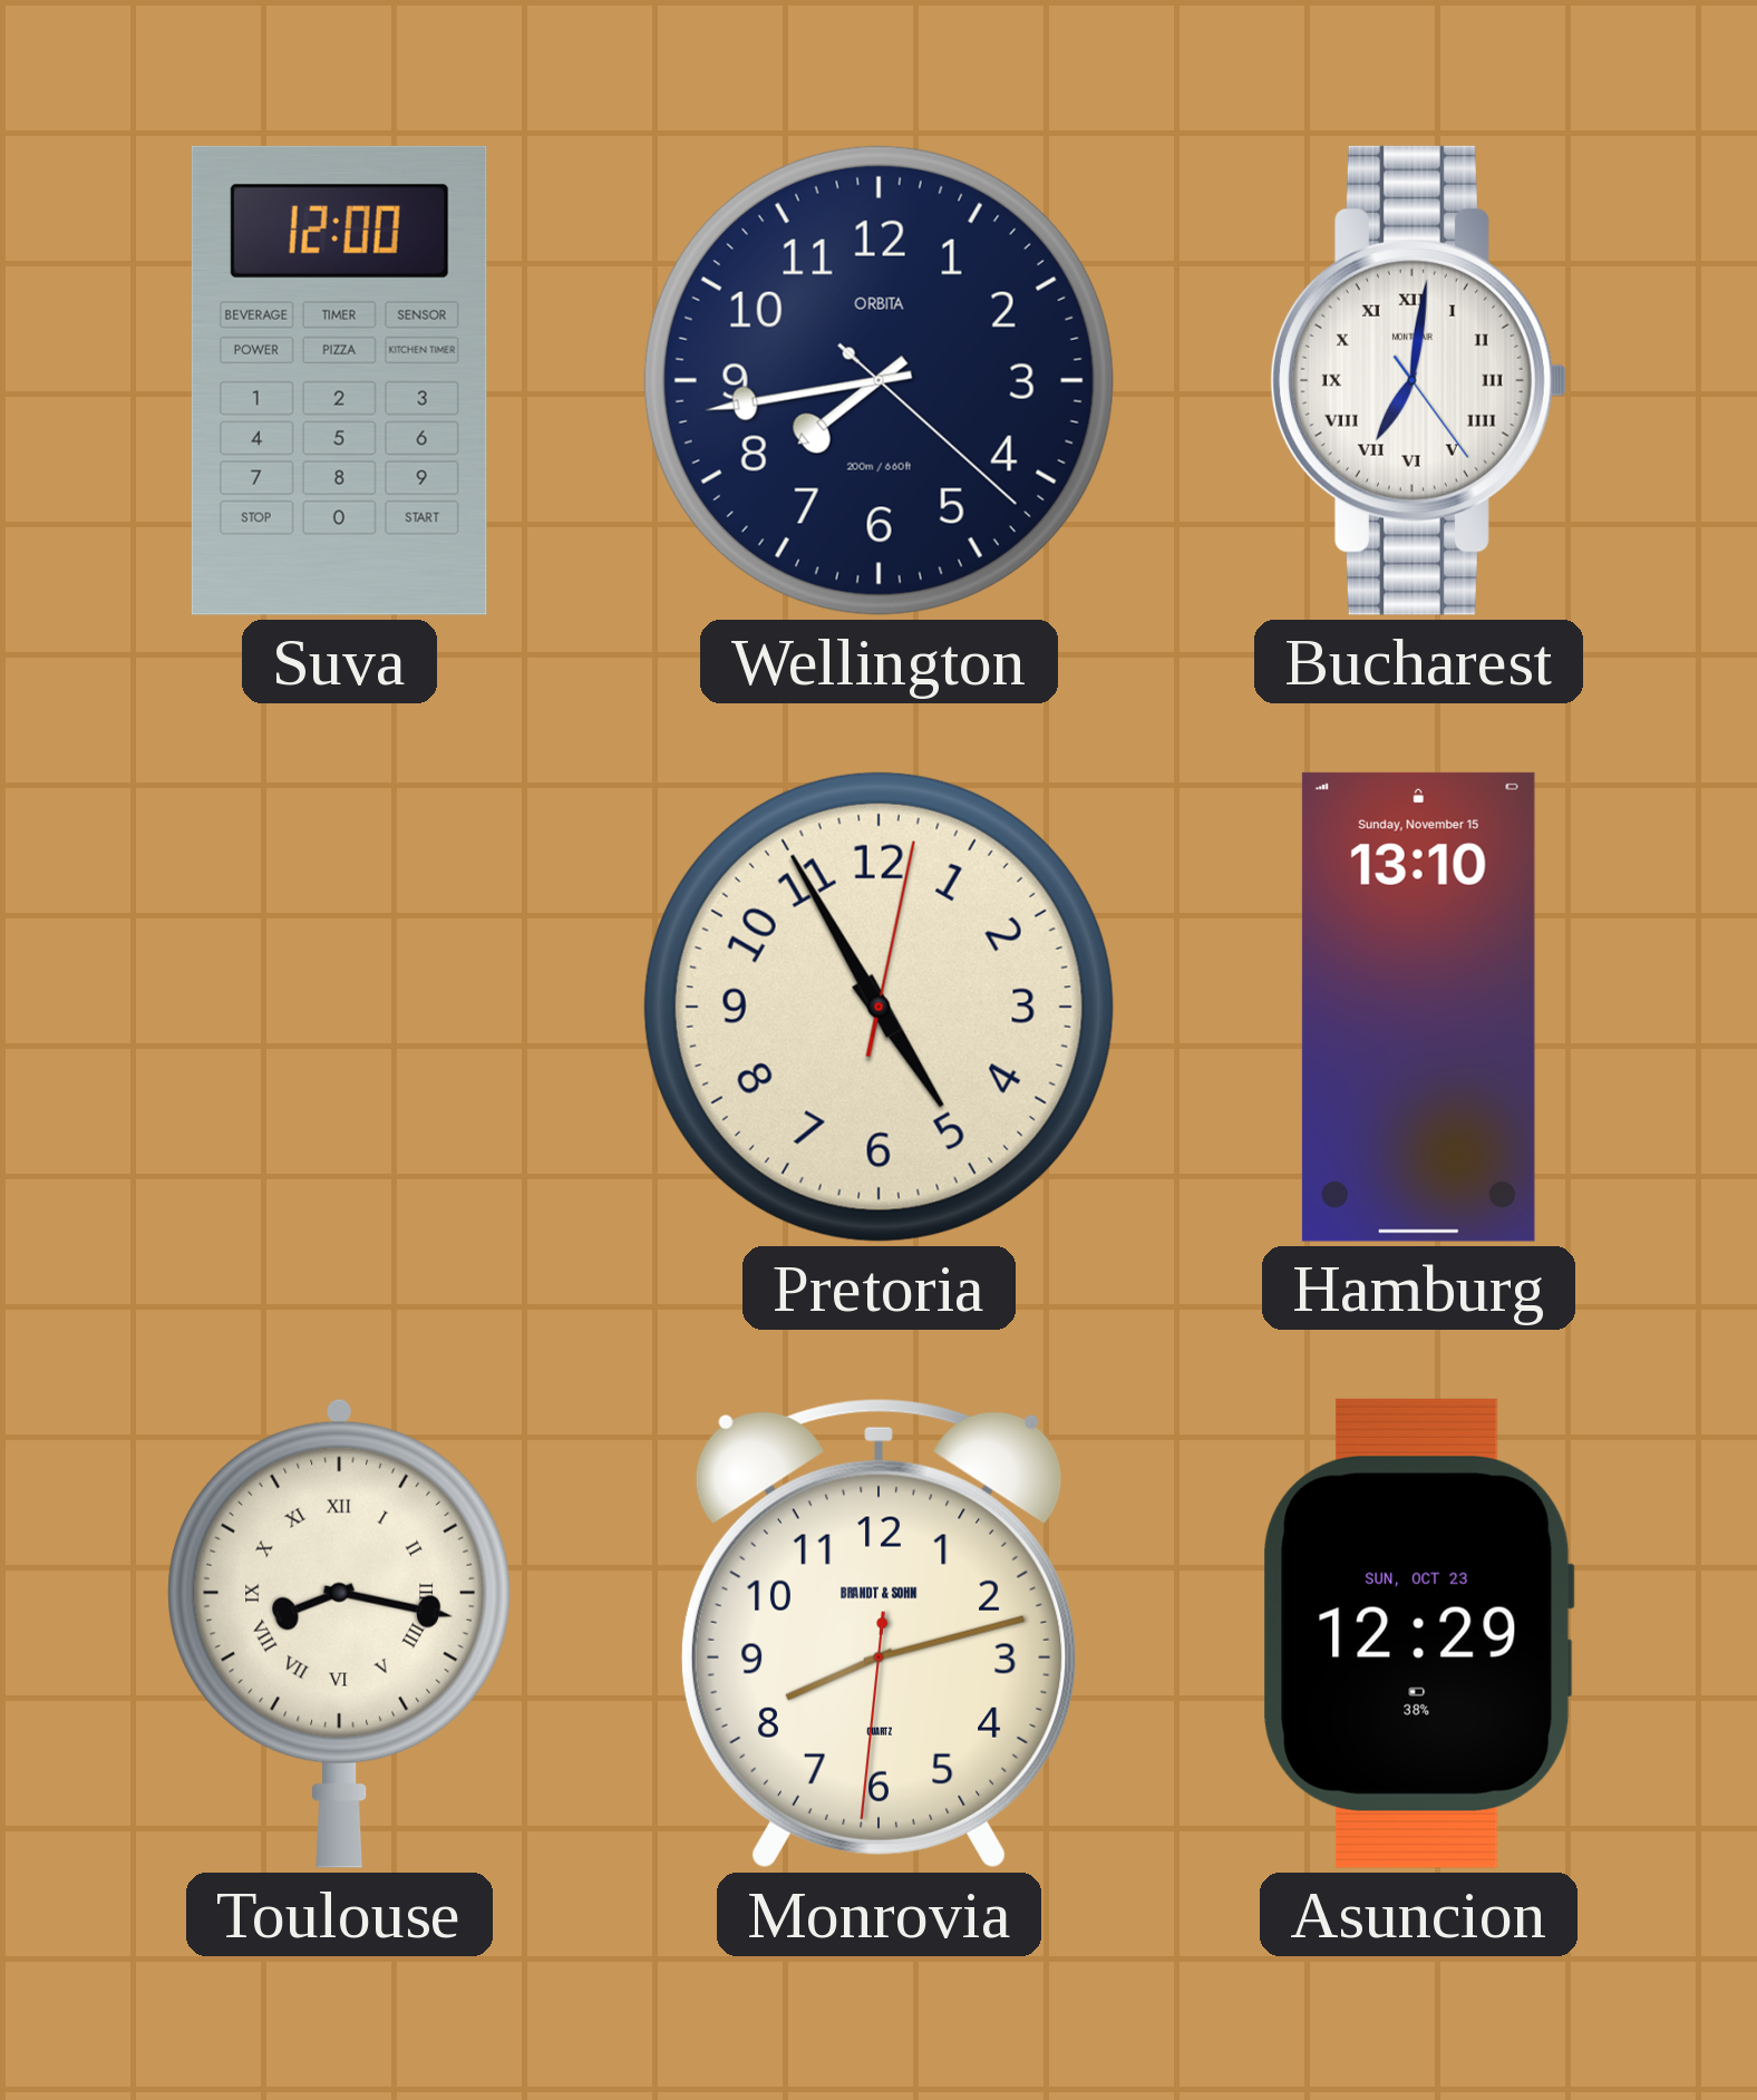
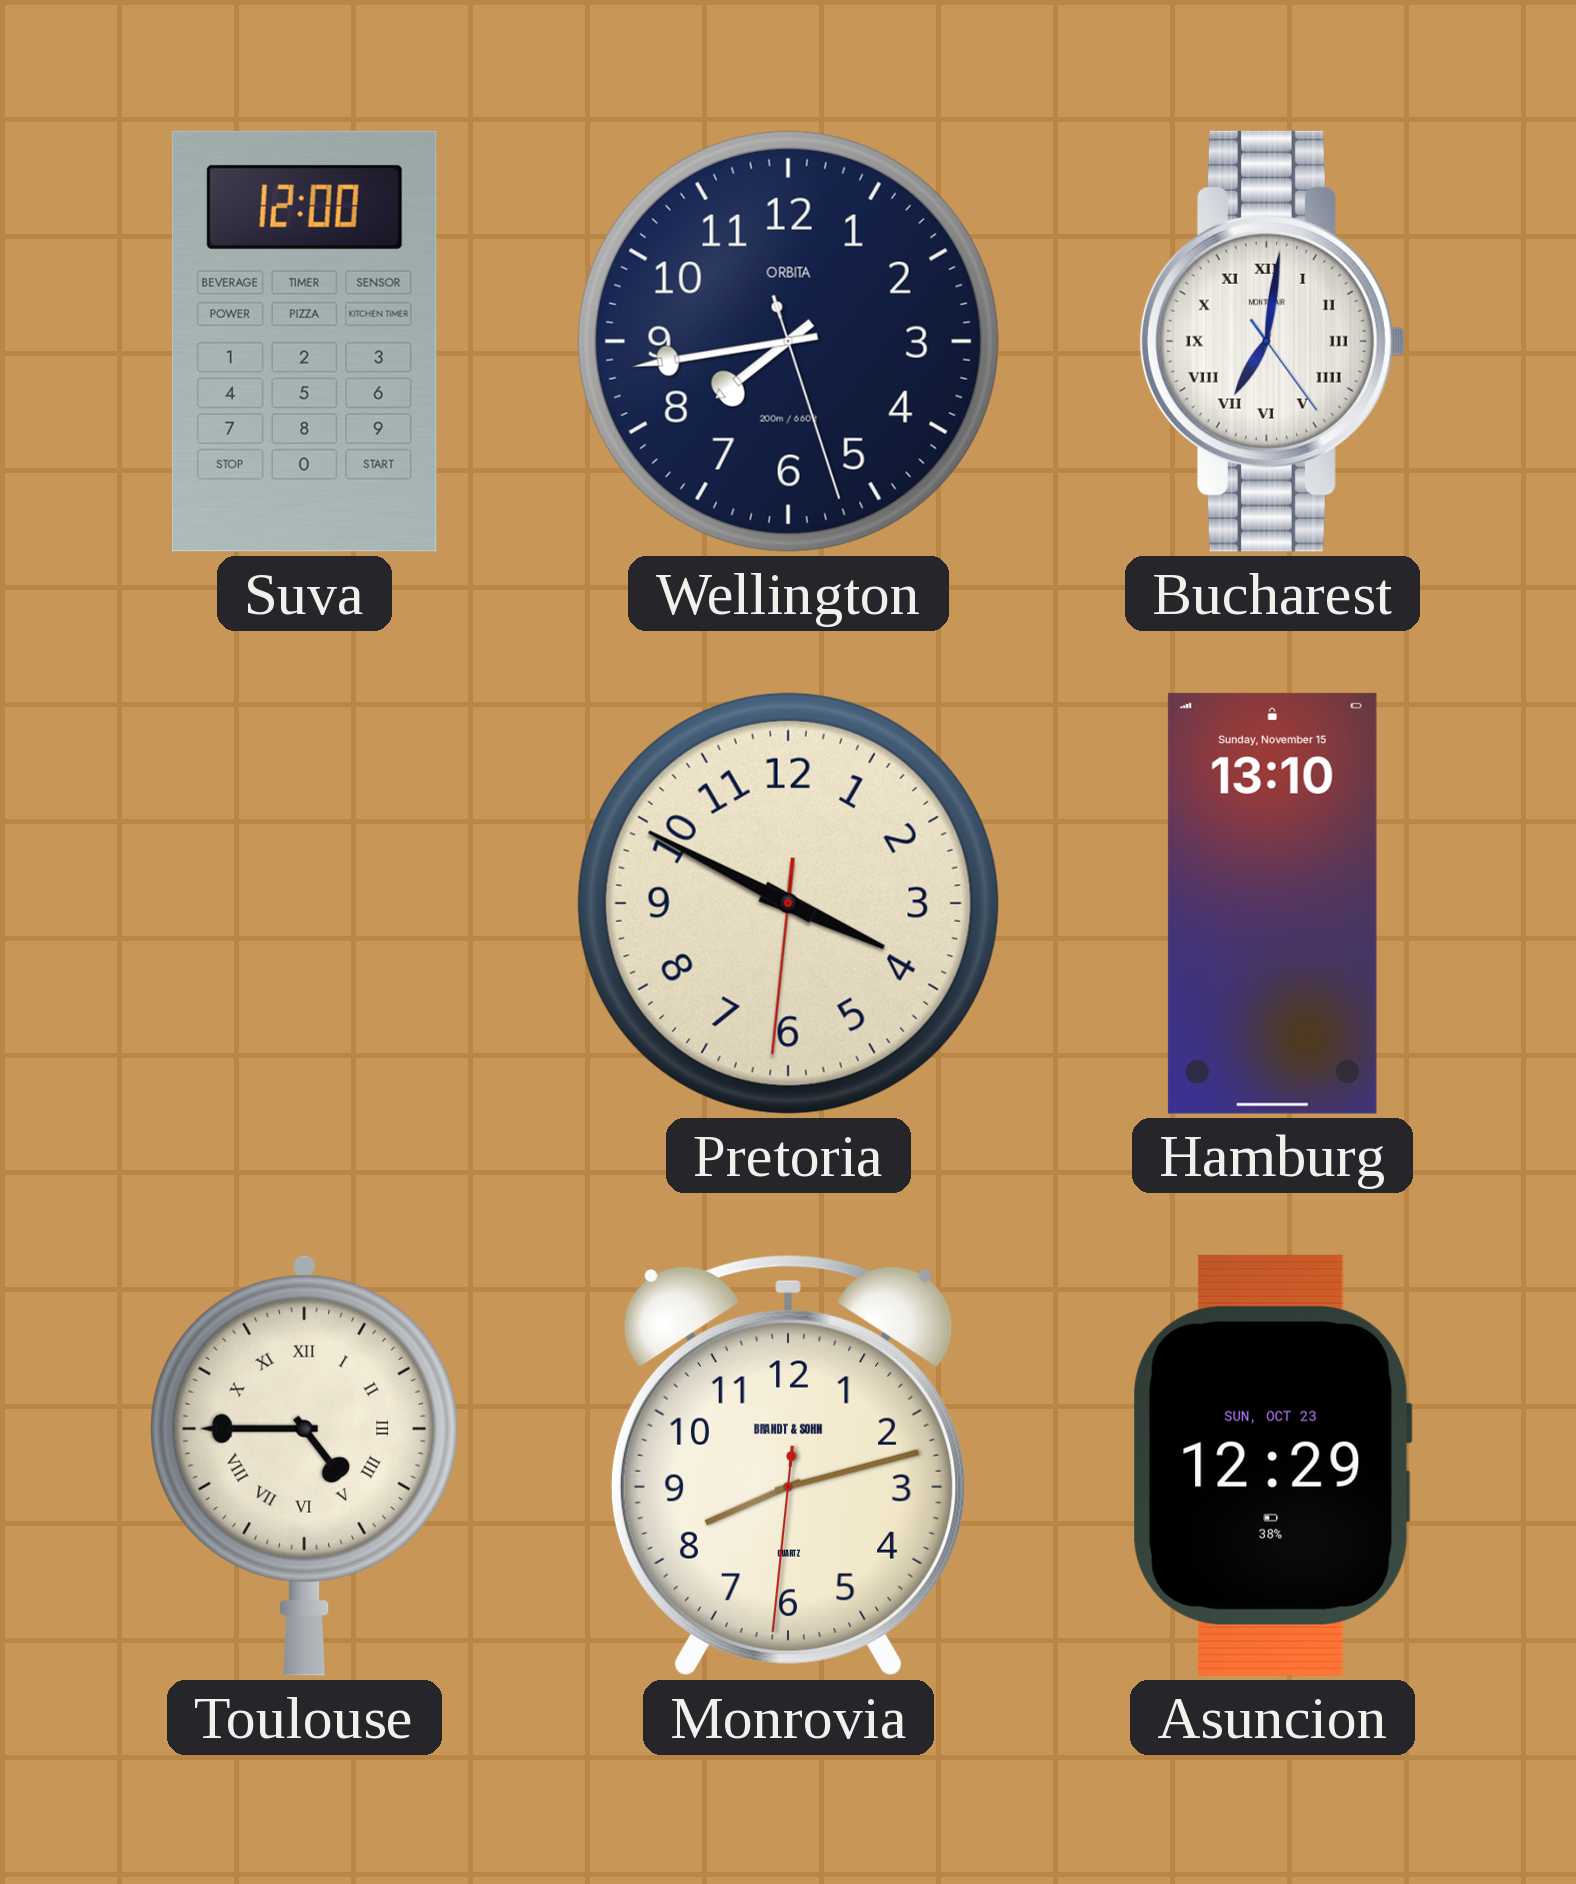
Wellington: 7:43:22 -> 7:43:27
Pretoria: 4:55 -> 3:49
Toulouse: 8:17 -> 4:45
